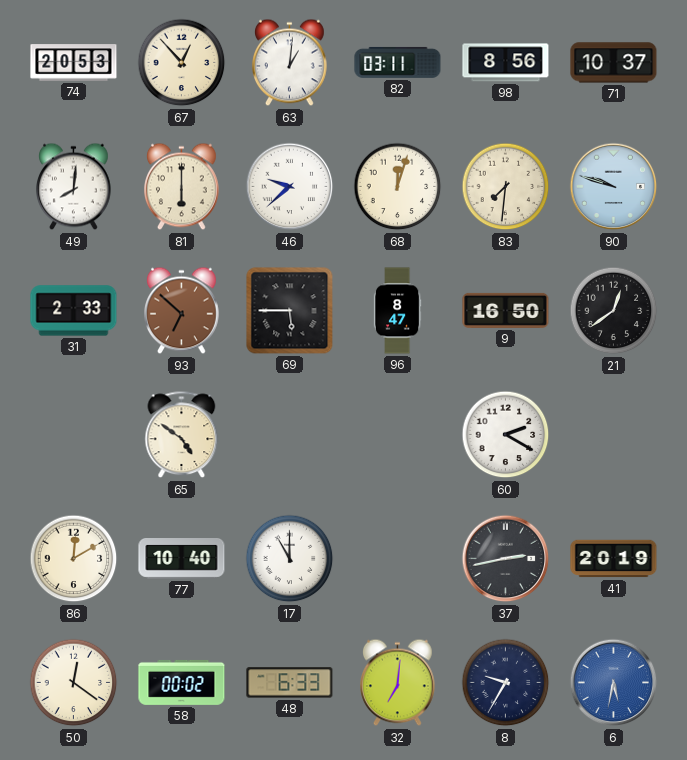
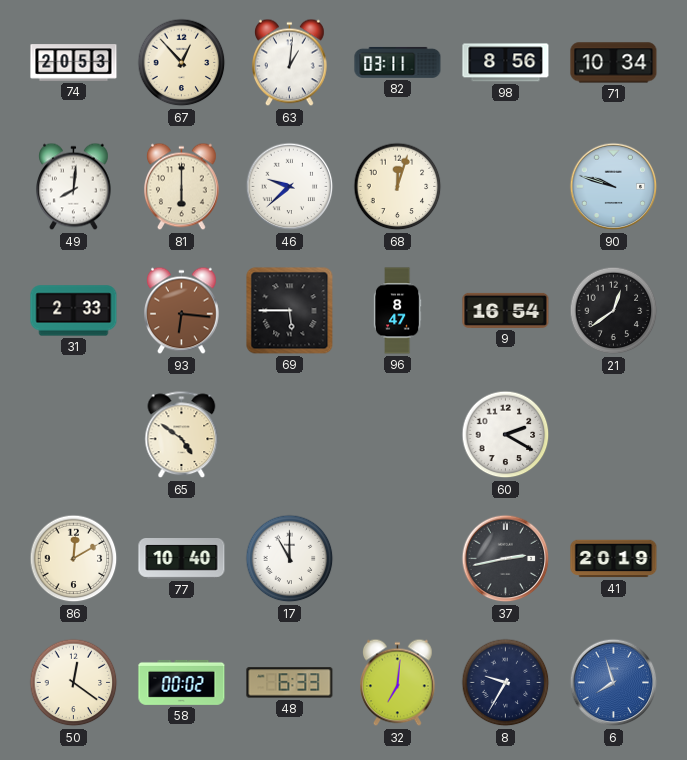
71: 10:37 -> 10:34
83: 7:31 -> none
93: 6:52 -> 6:16
9: 16:50 -> 16:54
6: 5:32 -> 7:57
